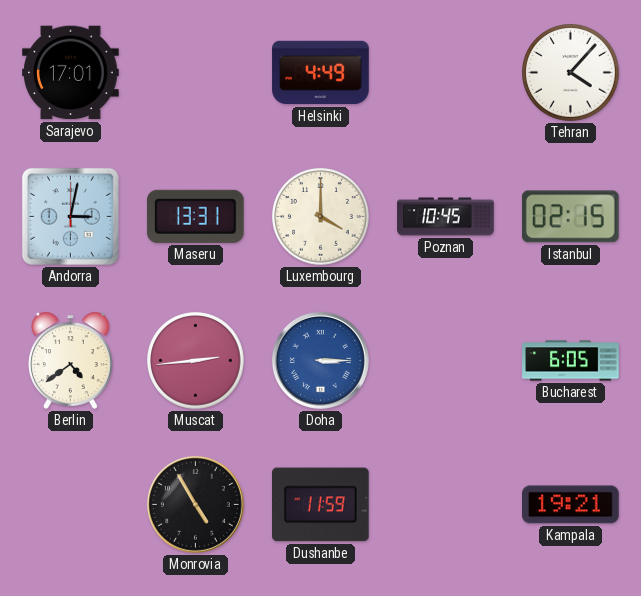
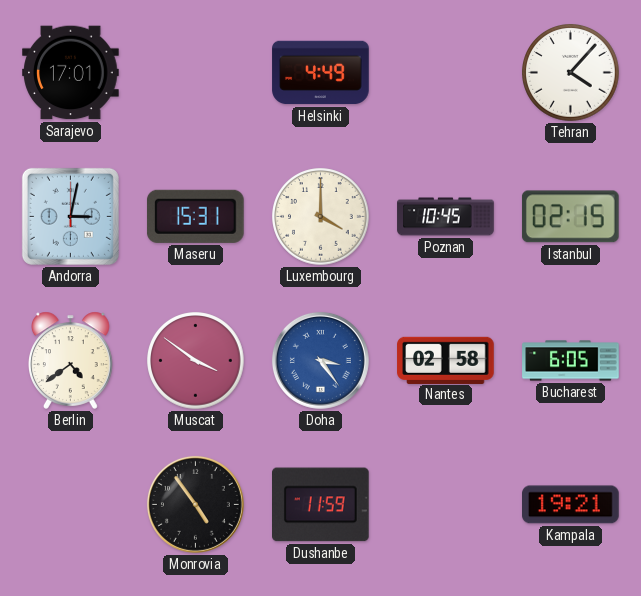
Maseru: 13:31 -> 15:31
Muscat: 2:44 -> 3:51
Doha: 3:15 -> 3:24
Nantes: none -> 02:58
Monrovia: 4:55 -> 4:54
